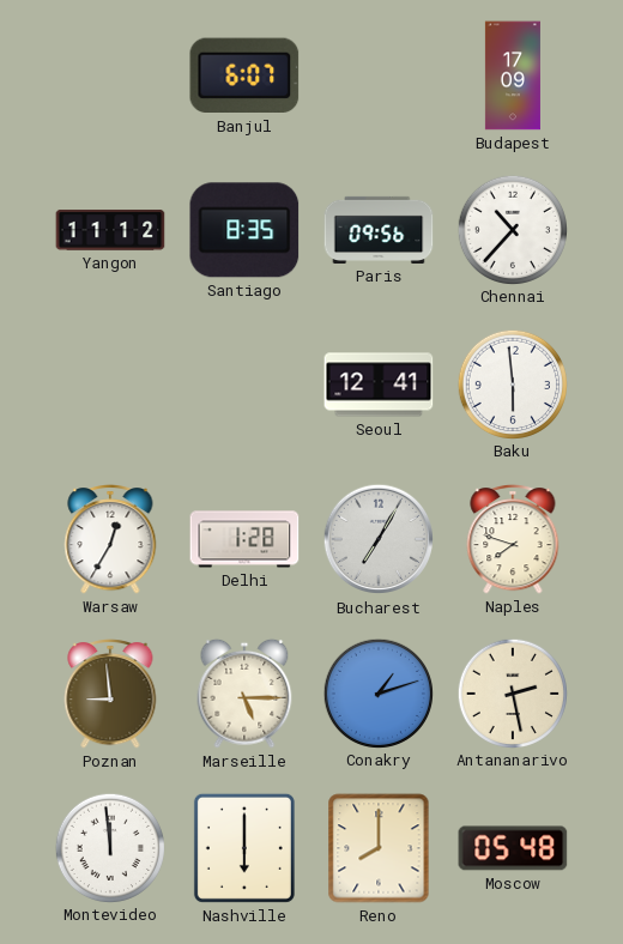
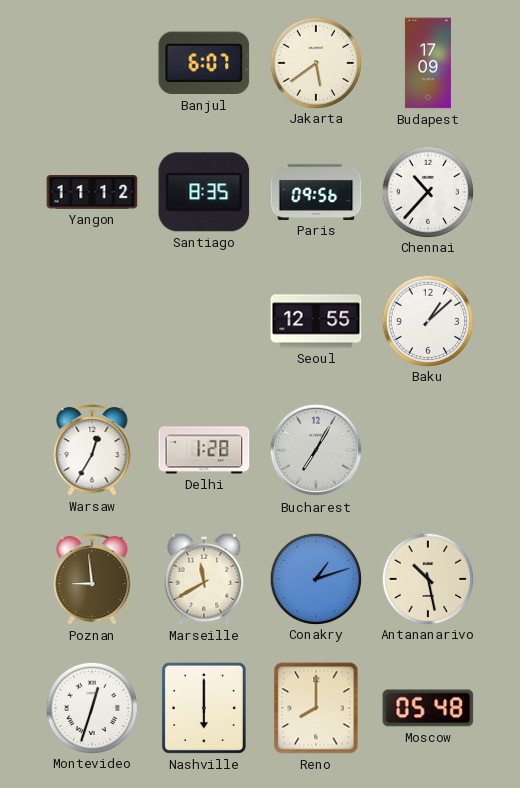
Jakarta: none -> 5:39
Seoul: 12:41 -> 12:55
Baku: 5:59 -> 1:08
Naples: 7:48 -> none
Marseille: 5:15 -> 11:40
Antananarivo: 2:28 -> 10:28
Montevideo: 11:59 -> 12:33
